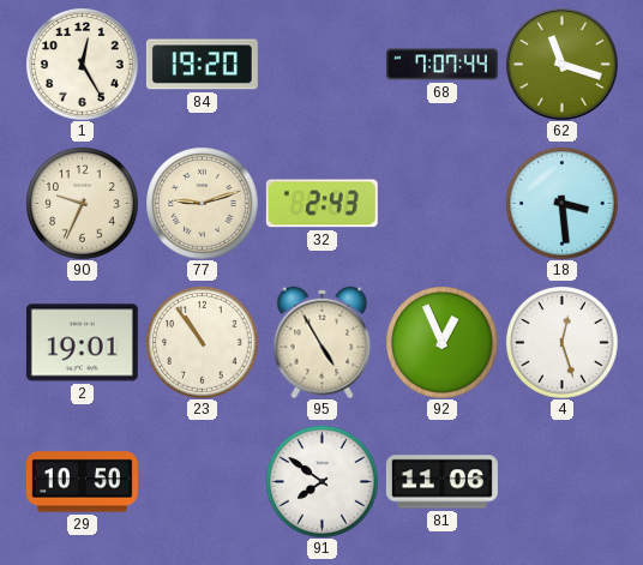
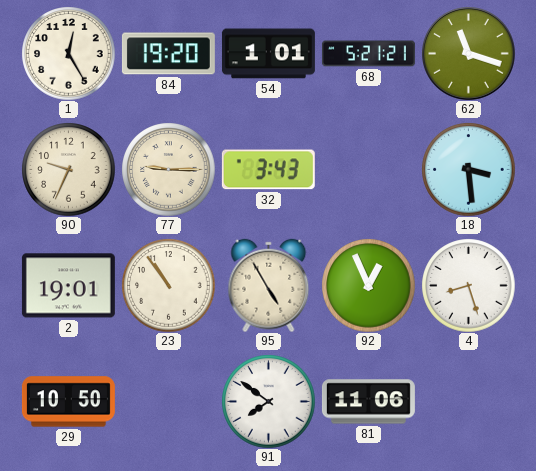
54: none -> 1:01
68: 7:07 -> 5:21
77: 9:12 -> 9:15
32: 2:43 -> 3:43
4: 12:27 -> 8:27
